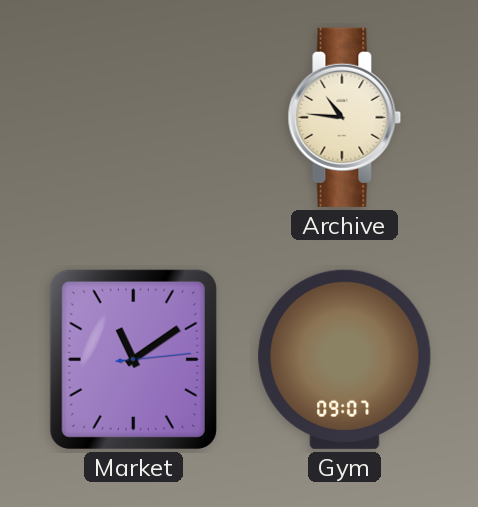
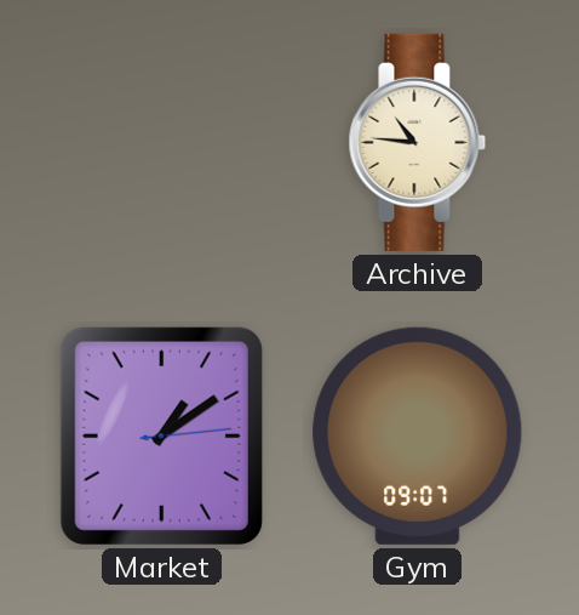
Market: 11:09 -> 1:09
